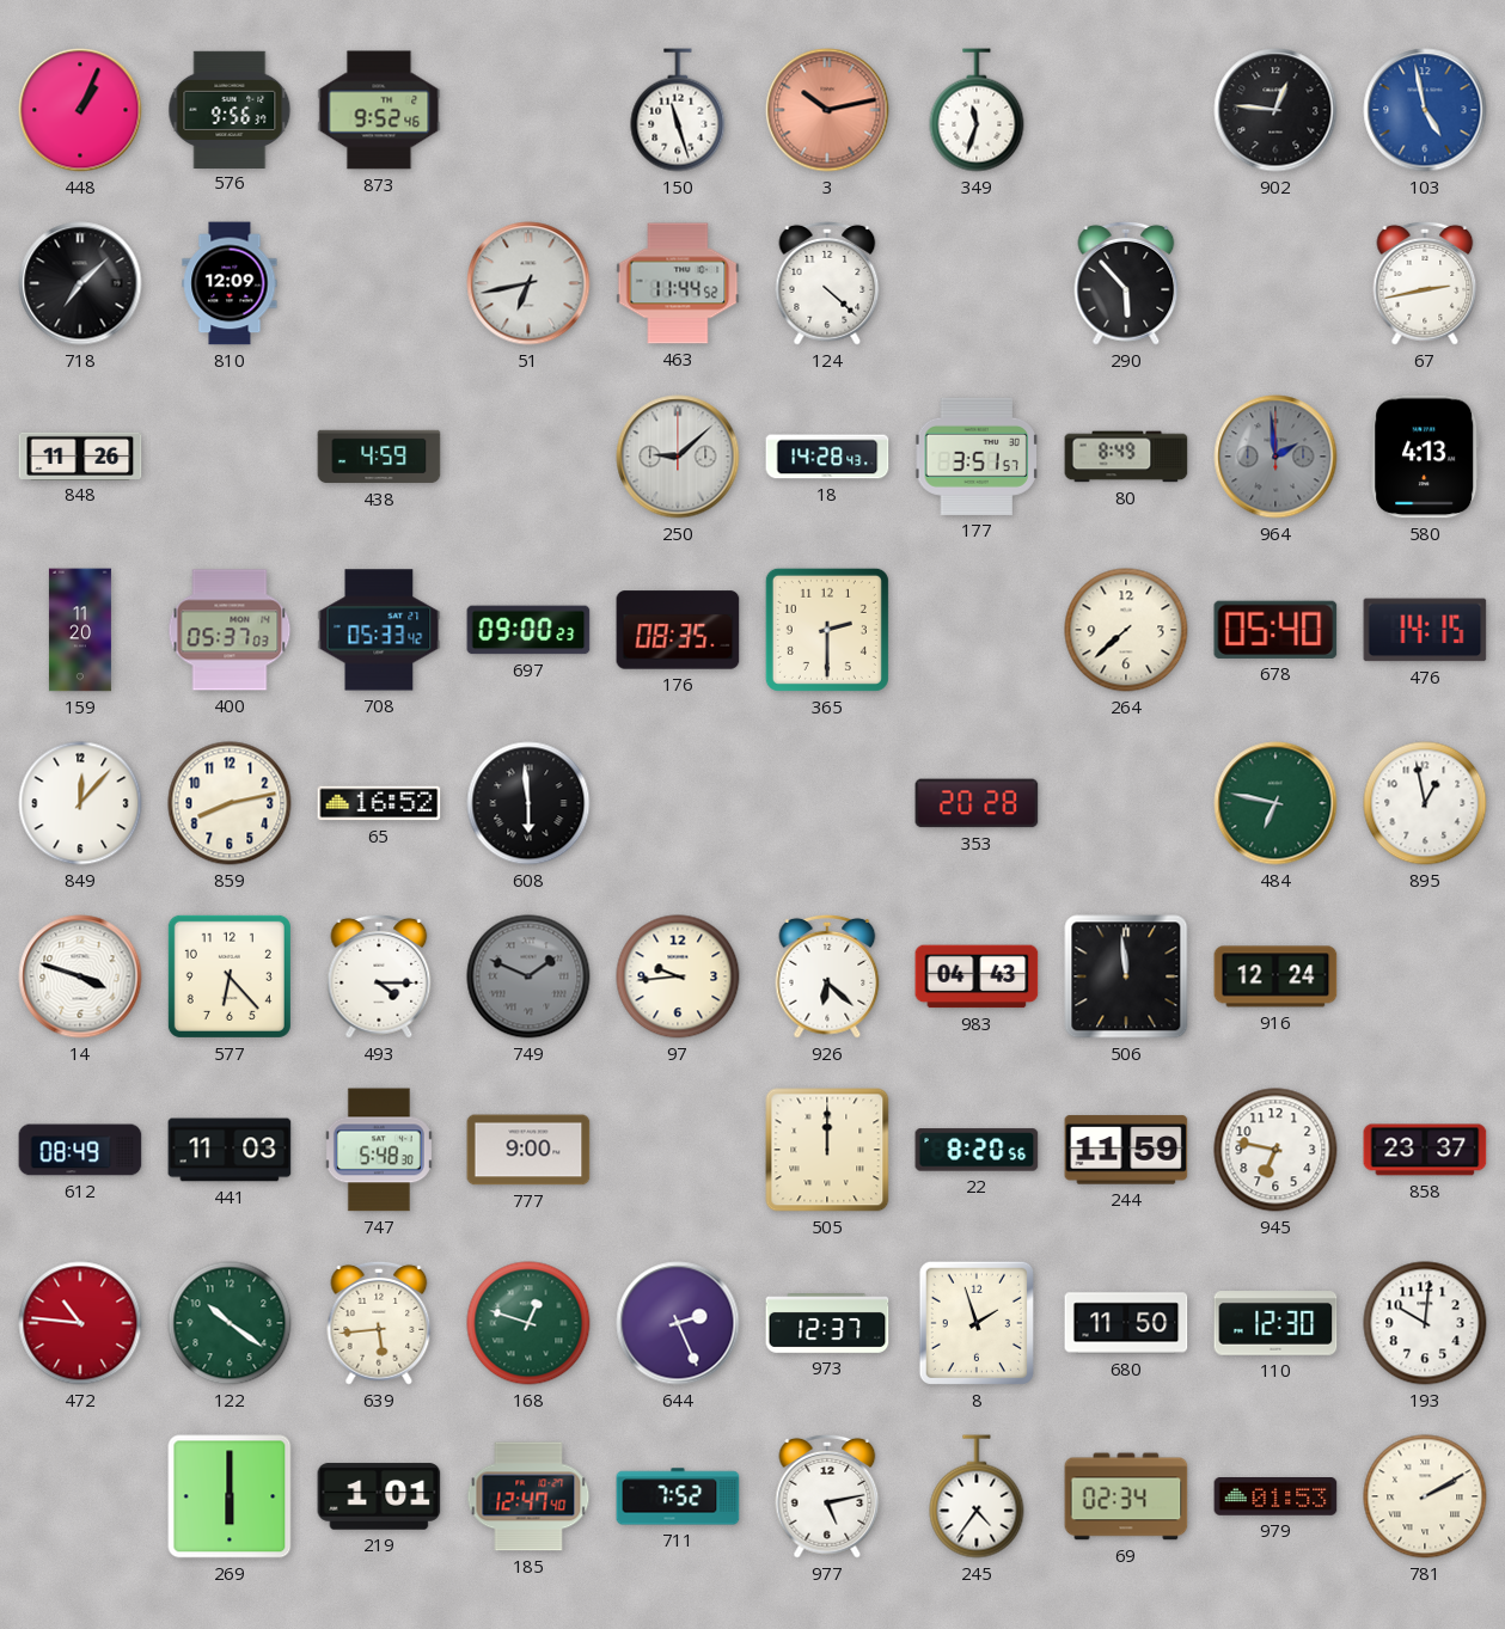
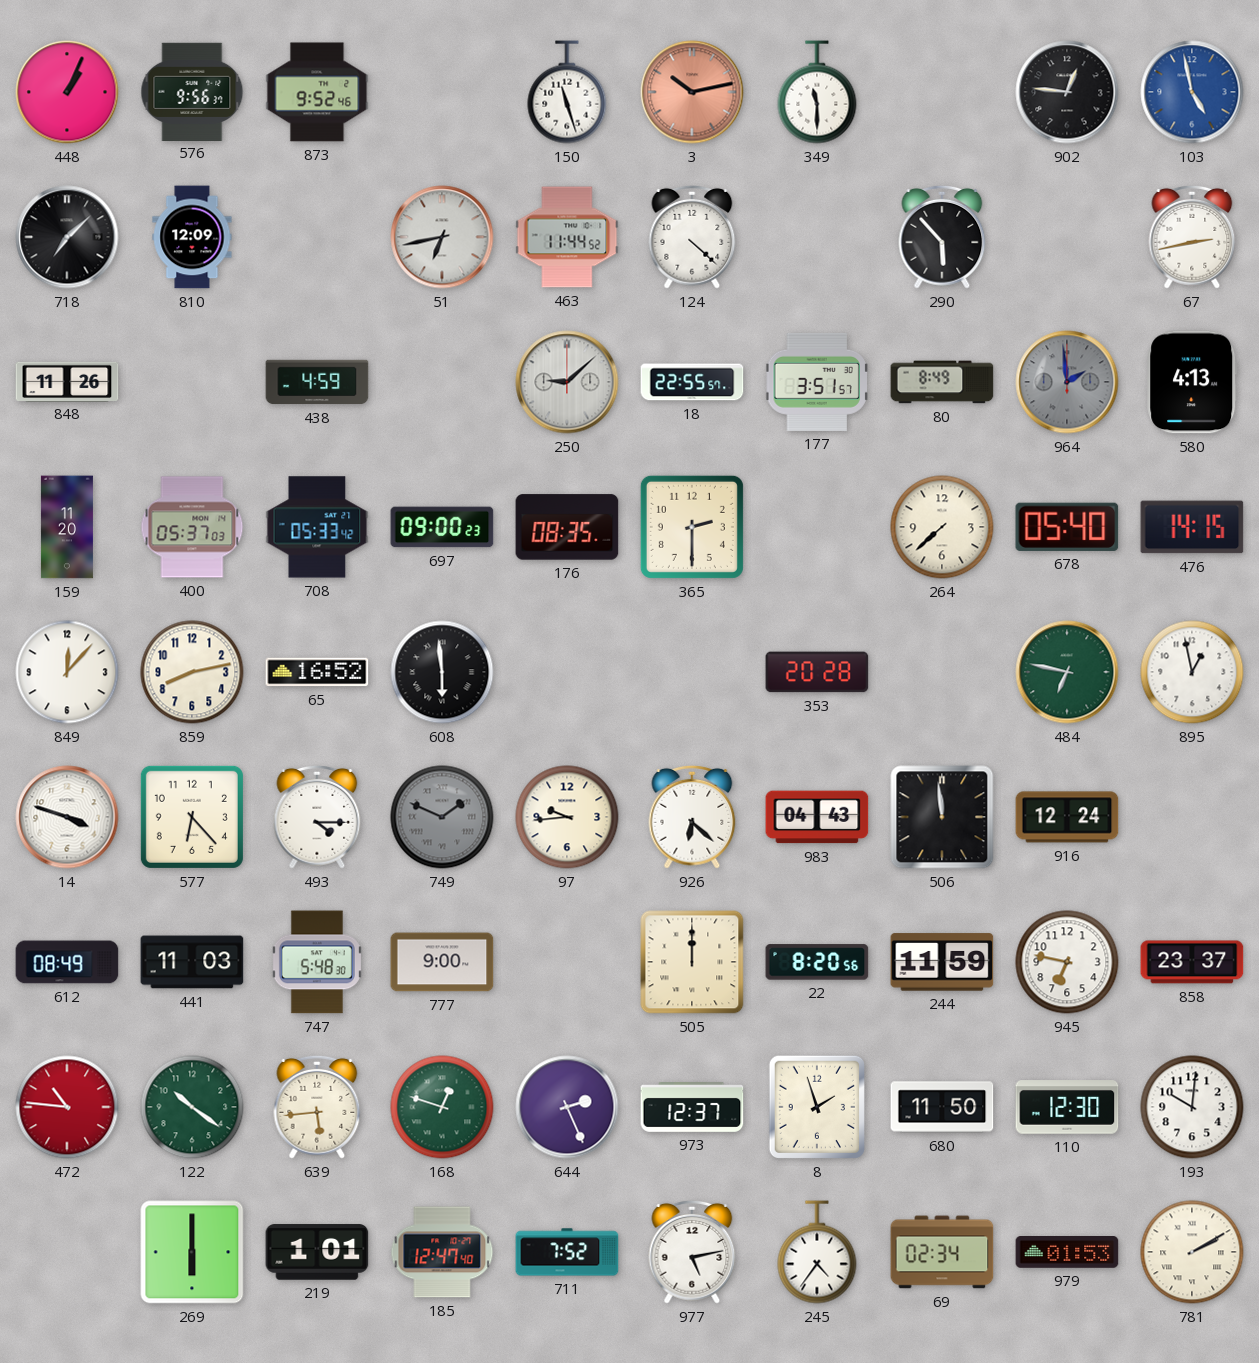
349: 11:33 -> 11:30
18: 14:28 -> 22:55
